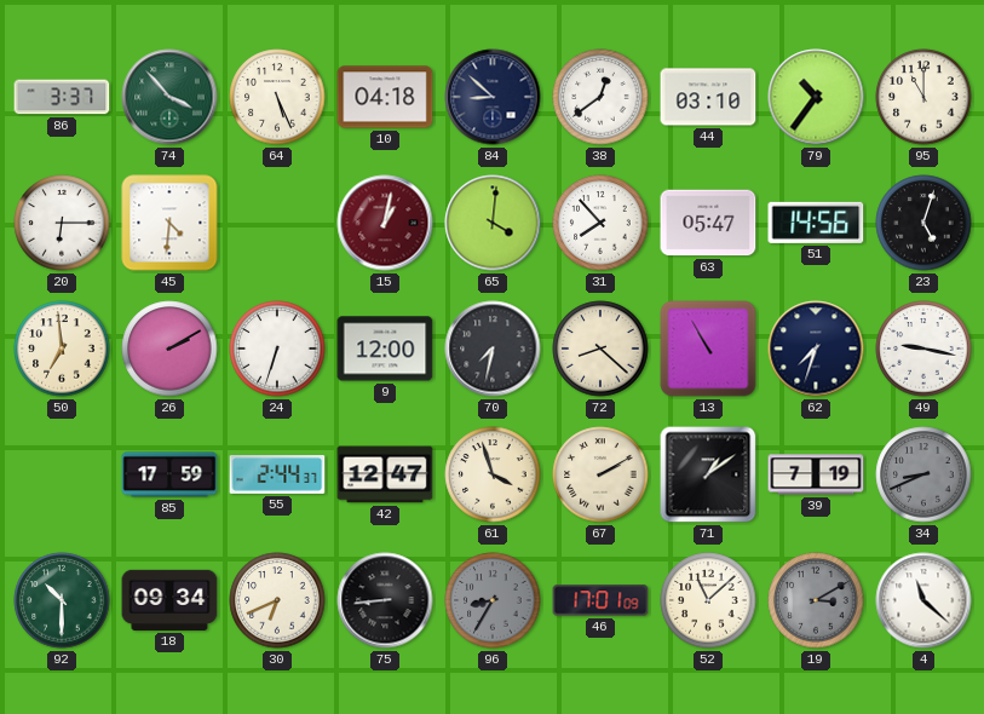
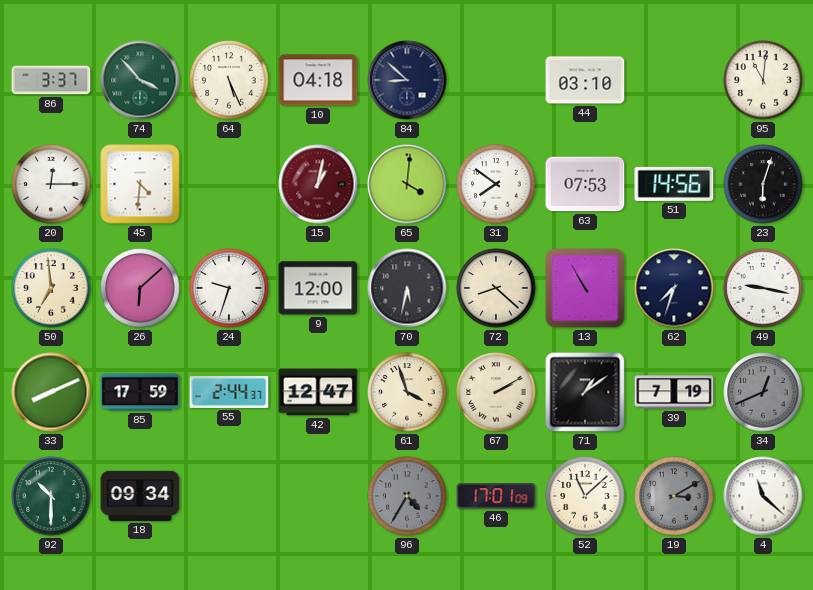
38: 12:39 -> none
79: 10:36 -> none
95: 11:00 -> 11:01
20: 6:15 -> 12:15
31: 7:53 -> 7:51
63: 05:47 -> 07:53
23: 5:03 -> 6:03
26: 2:10 -> 6:08
24: 6:33 -> 9:33
70: 7:32 -> 5:32
33: none -> 8:11
34: 8:41 -> 12:41
30: 6:41 -> none
75: 8:44 -> none
96: 8:35 -> 4:35
